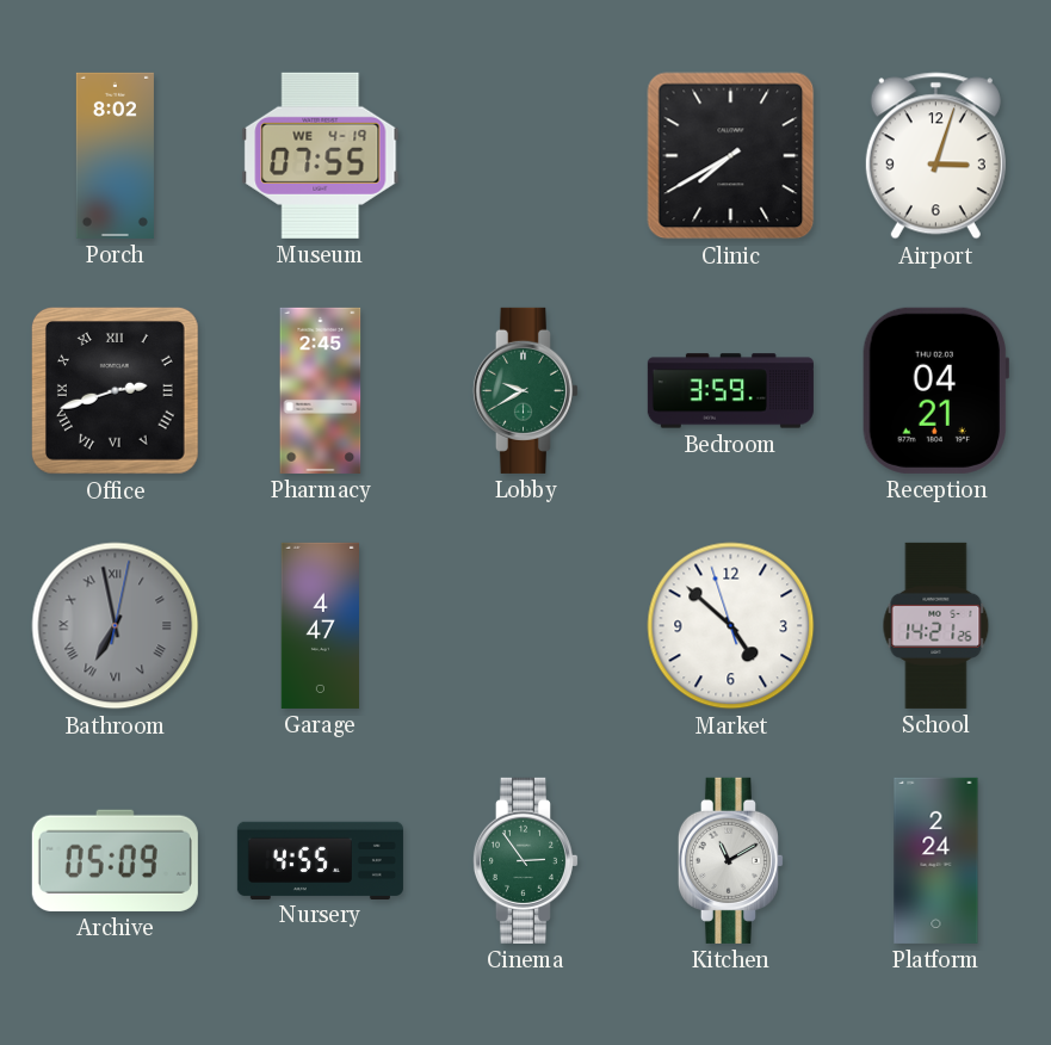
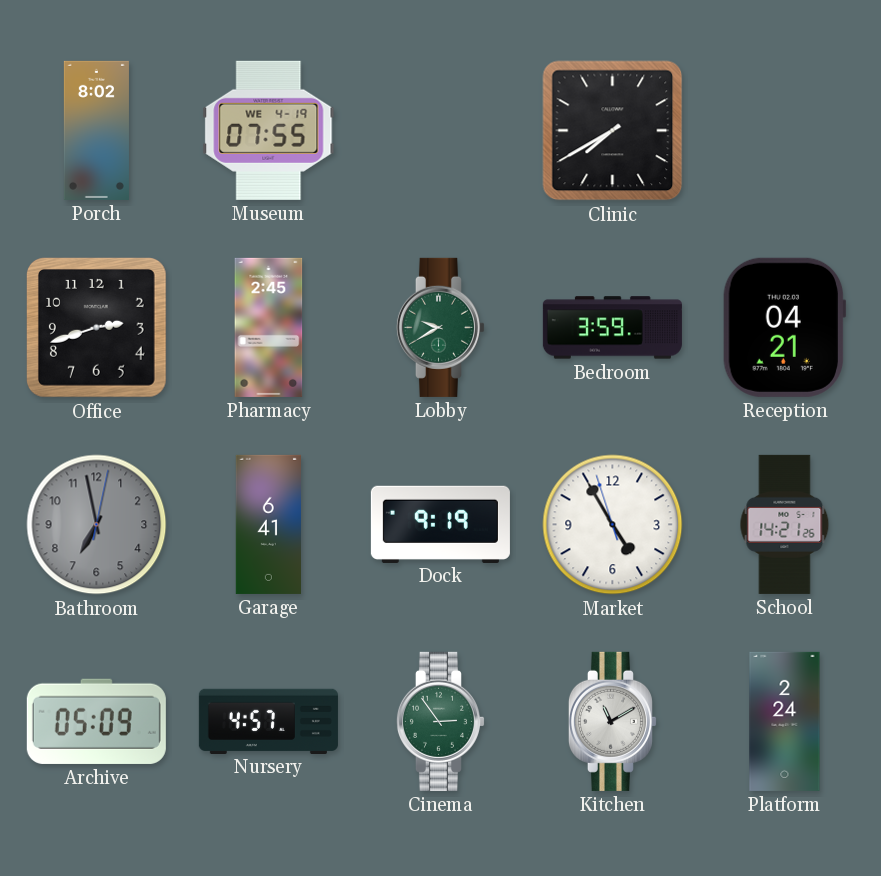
Airport: 3:03 -> none
Office numerals: Roman -> Arabic
Bathroom numerals: Roman -> Arabic
Garage: 4:47 -> 6:41
Dock: none -> 9:19
Market: 4:51 -> 4:54
Nursery: 4:55 -> 4:57
